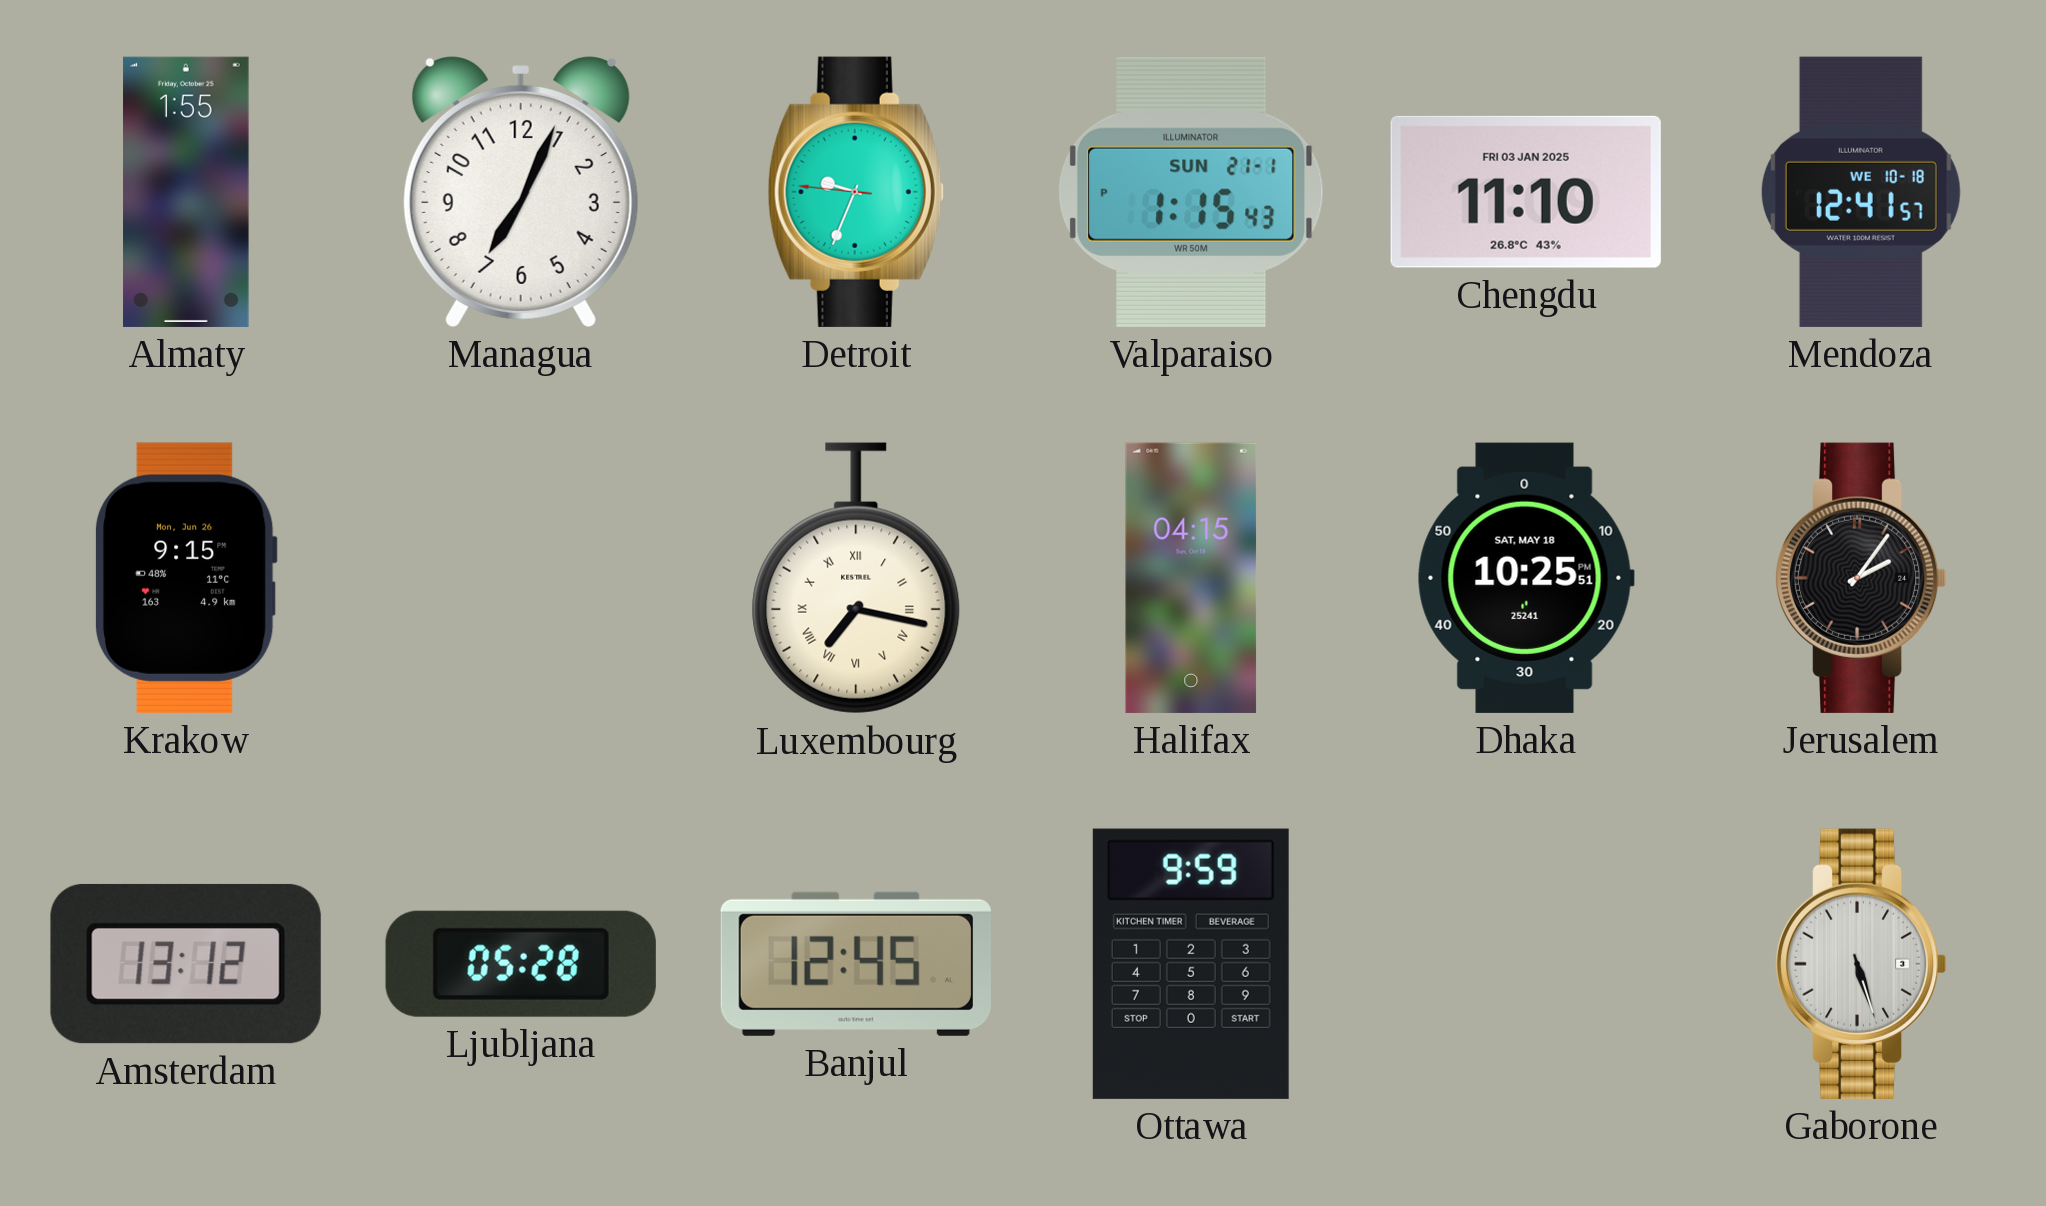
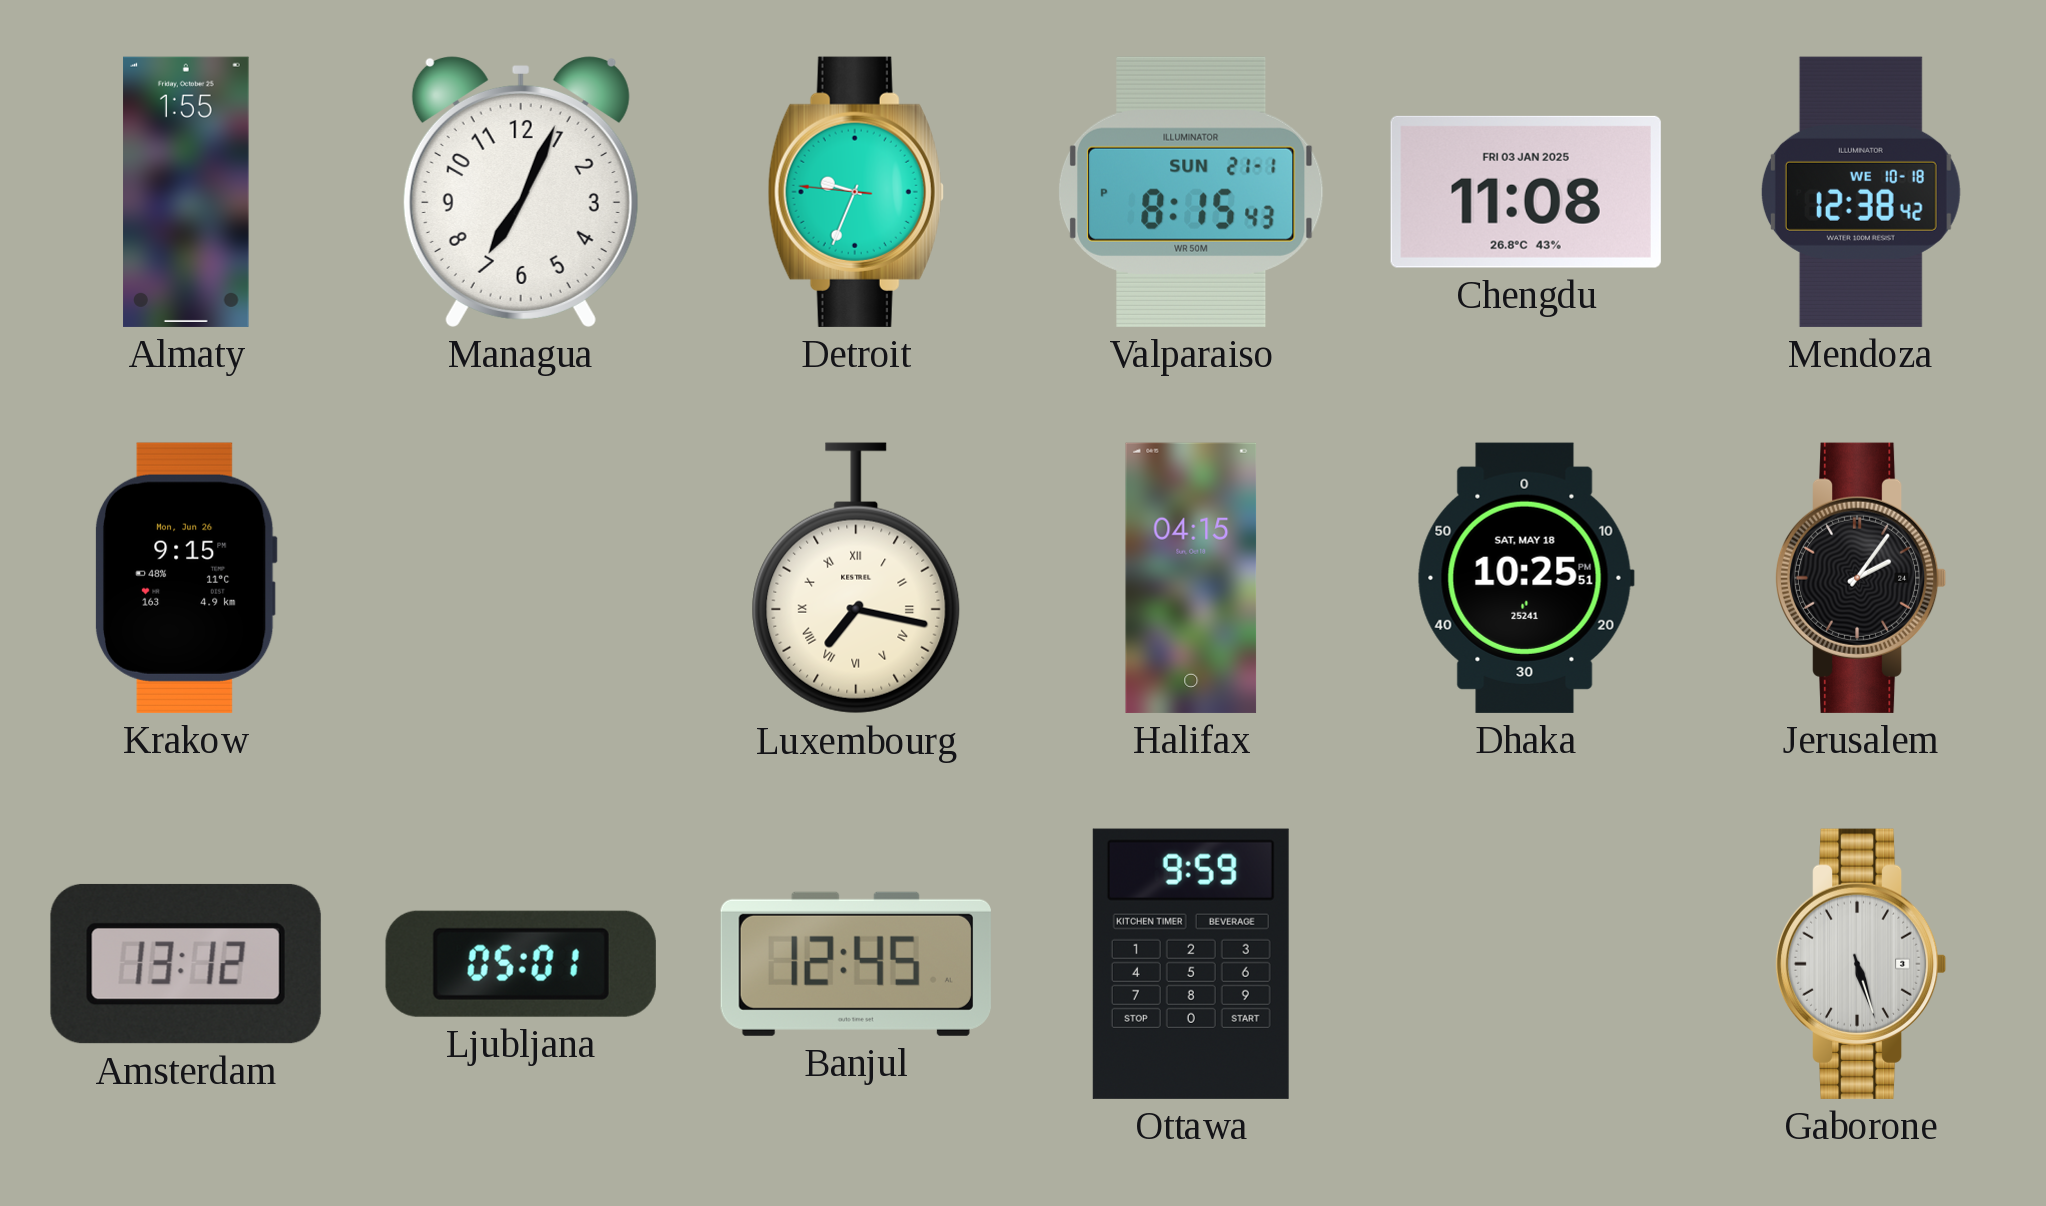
Valparaiso: 1:15 -> 8:15
Chengdu: 11:10 -> 11:08
Mendoza: 12:41 -> 12:38
Ljubljana: 05:28 -> 05:01
